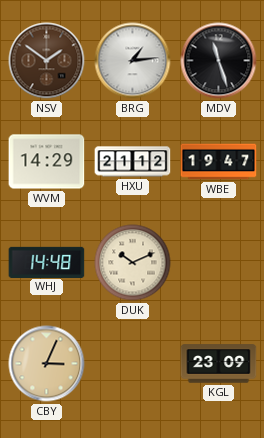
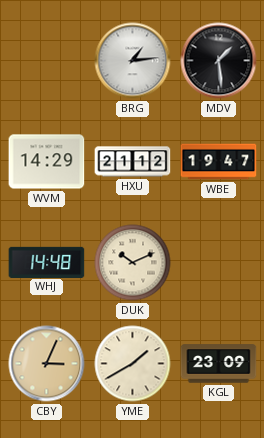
NSV: 1:51 -> none
MDV: 11:27 -> 1:29
YME: none -> 1:40
